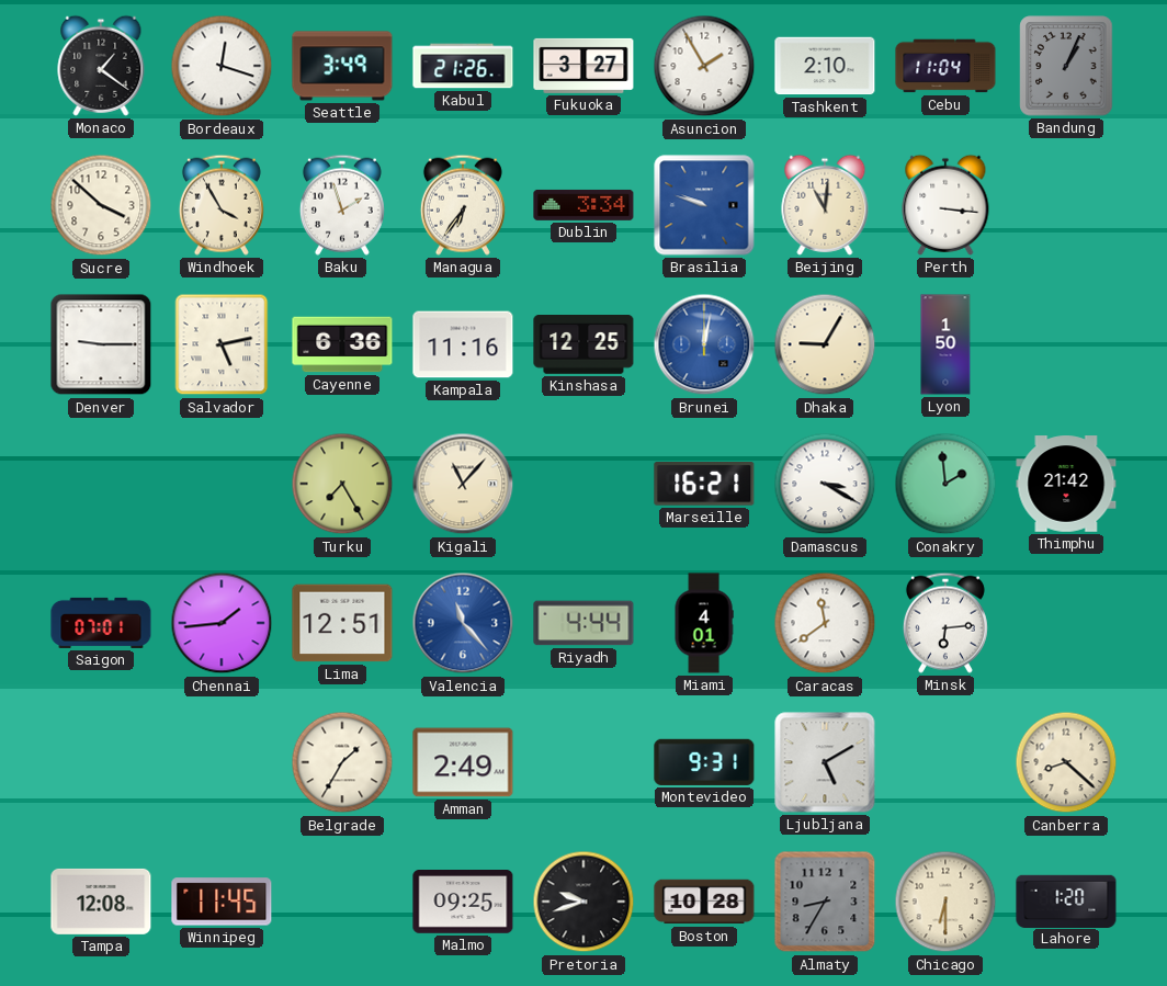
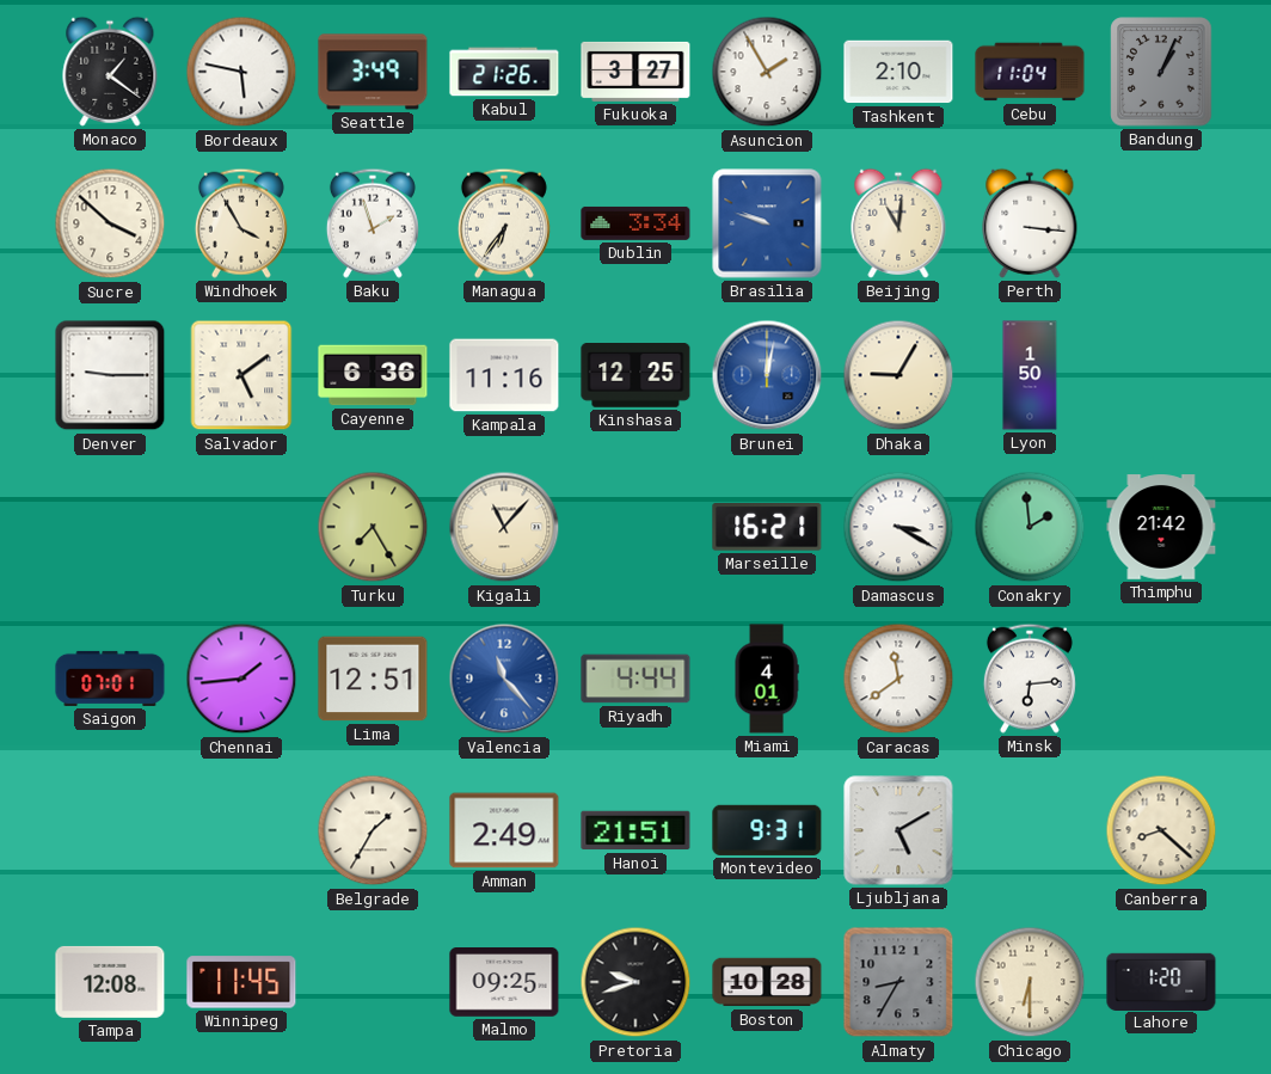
Bordeaux: 12:18 -> 5:47
Salvador: 5:13 -> 5:09
Hanoi: none -> 21:51
